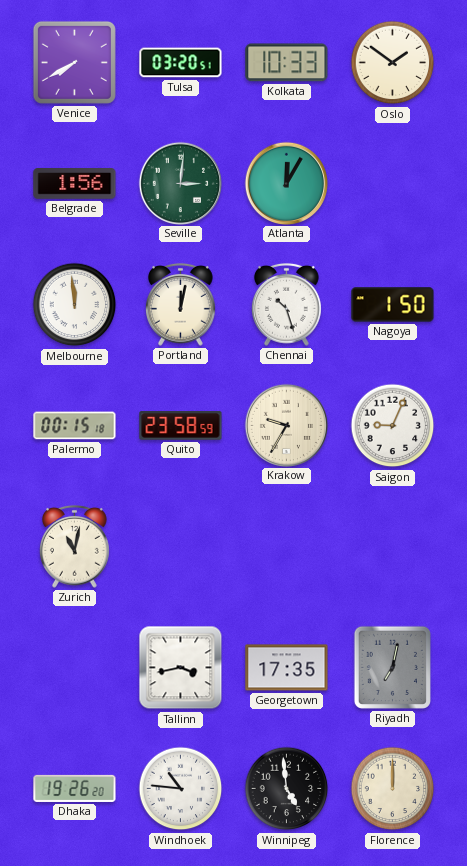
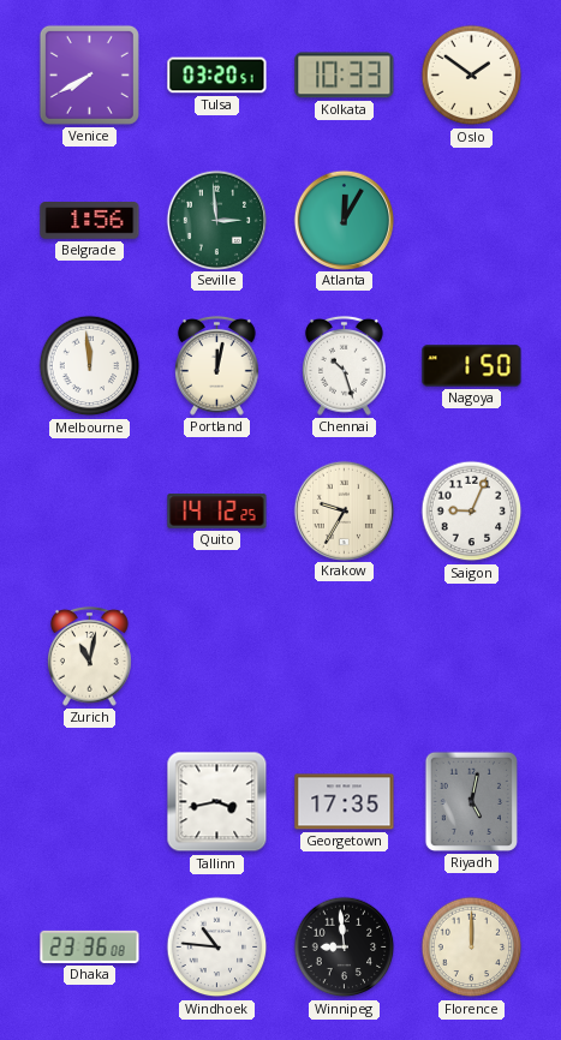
Seville: 3:01 -> 2:59
Palermo: 00:15 -> none
Quito: 23:58 -> 14:12
Riyadh: 7:02 -> 5:02
Dhaka: 19:26 -> 23:36
Winnipeg: 4:59 -> 8:59
